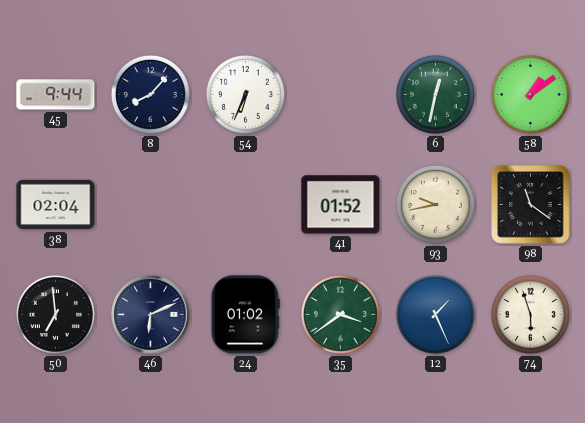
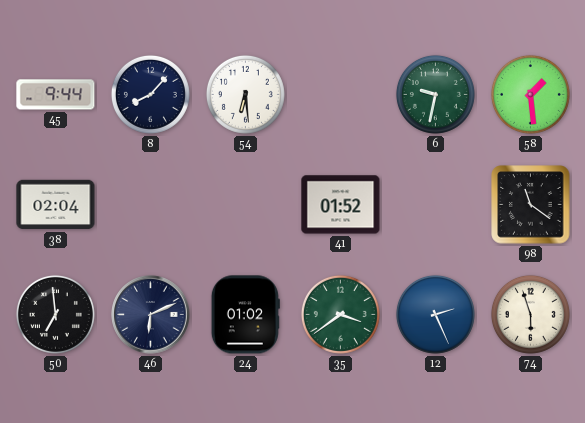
54: 6:34 -> 6:29
6: 12:32 -> 9:32
58: 1:09 -> 1:29
93: 9:43 -> none
12: 1:26 -> 2:26
